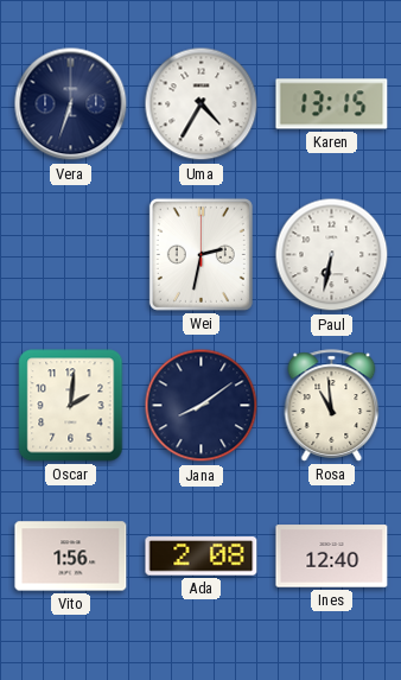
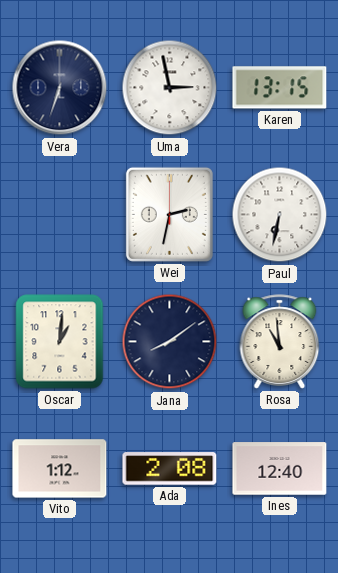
Uma: 4:35 -> 2:58
Oscar: 2:01 -> 1:01
Vito: 1:56 -> 1:12
